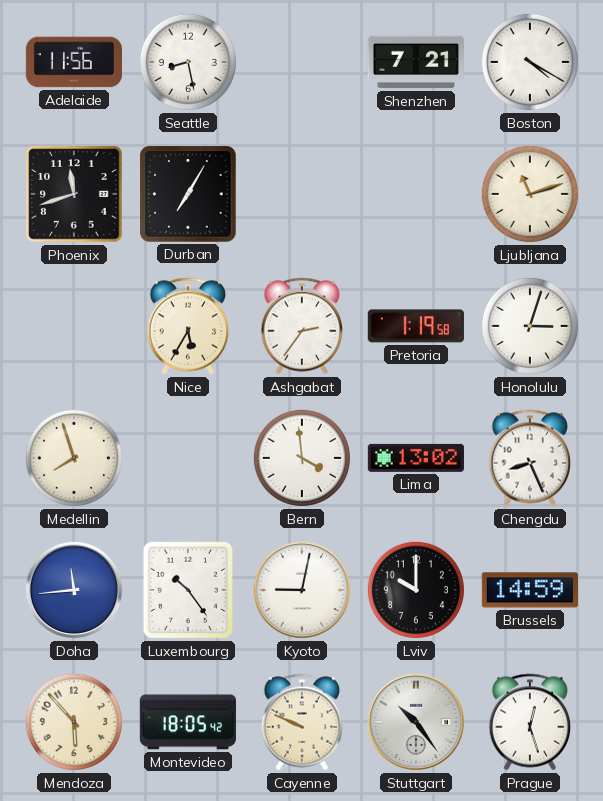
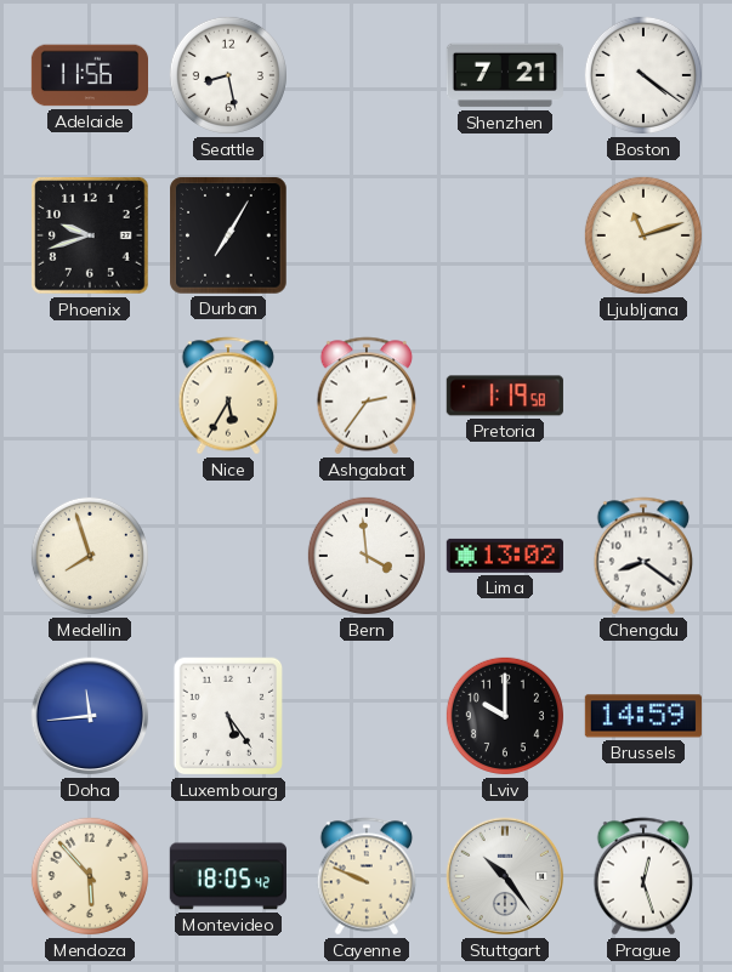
Boston: 4:20 -> 4:21
Phoenix: 11:42 -> 9:42
Honolulu: 3:03 -> none
Chengdu: 8:26 -> 8:21
Luxembourg: 10:24 -> 5:24
Kyoto: 9:02 -> none
